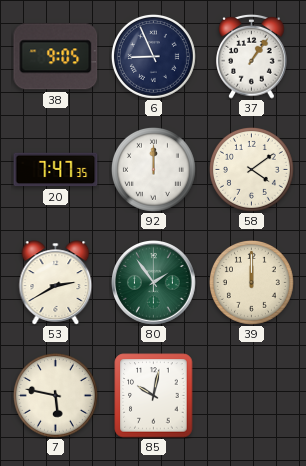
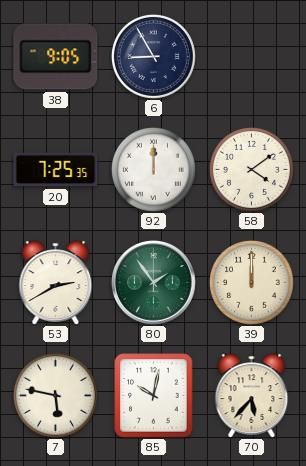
6: 8:56 -> 8:55
37: 1:06 -> none
20: 7:47 -> 7:25
70: none -> 5:37
